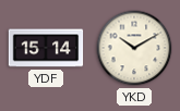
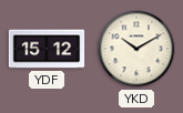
YDF: 15:14 -> 15:12
